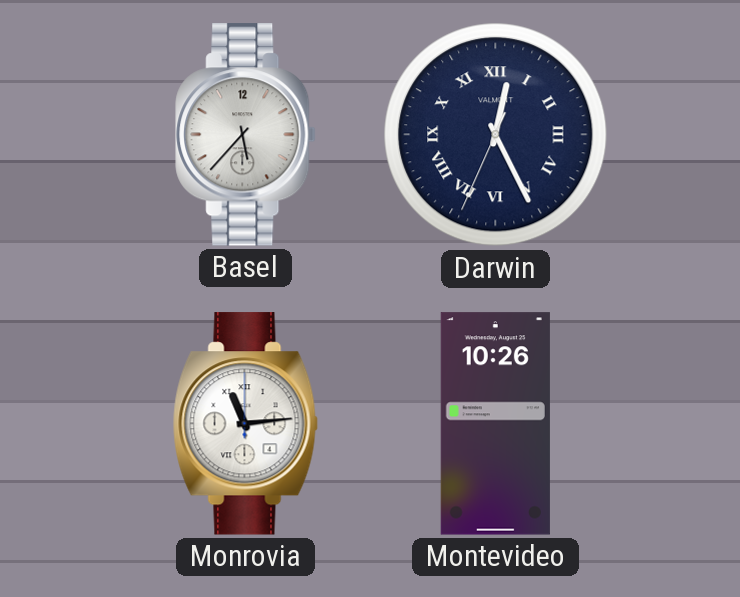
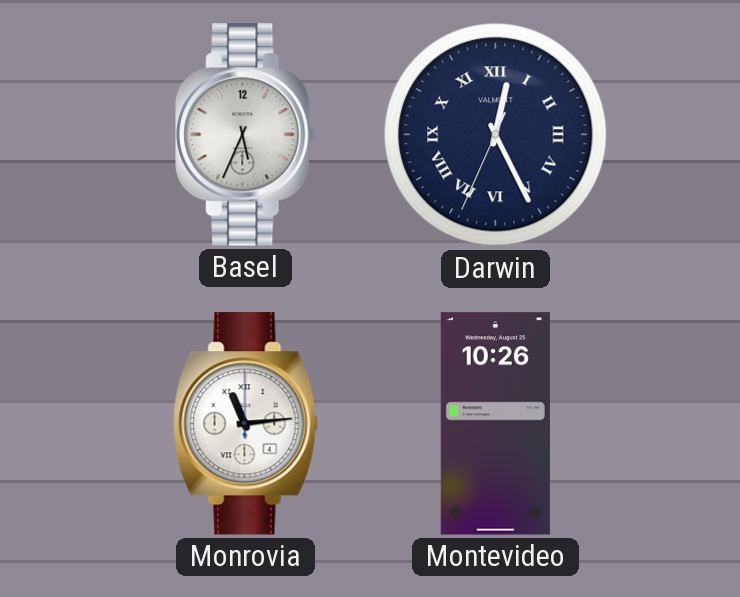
Basel: 5:37 -> 5:34
